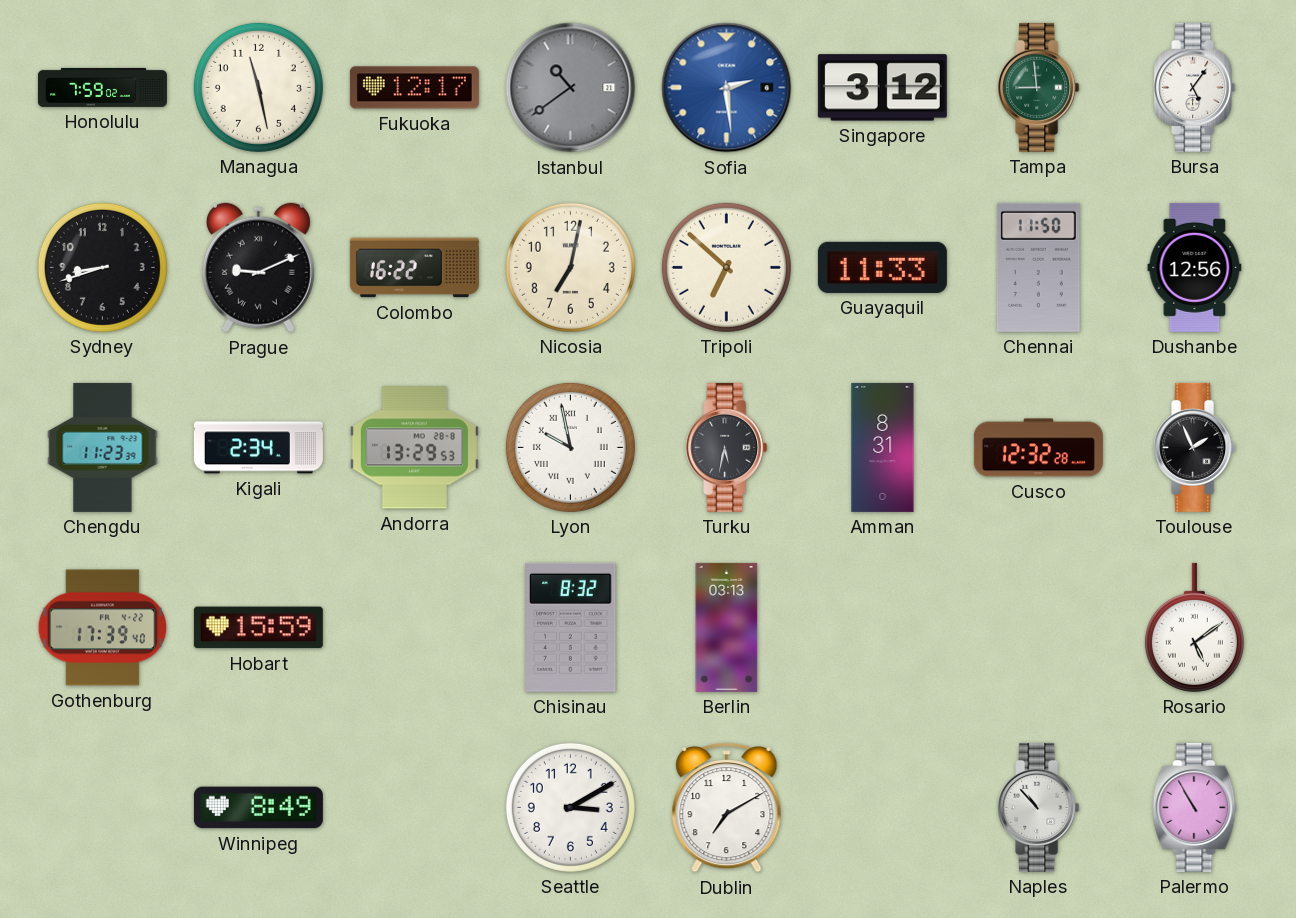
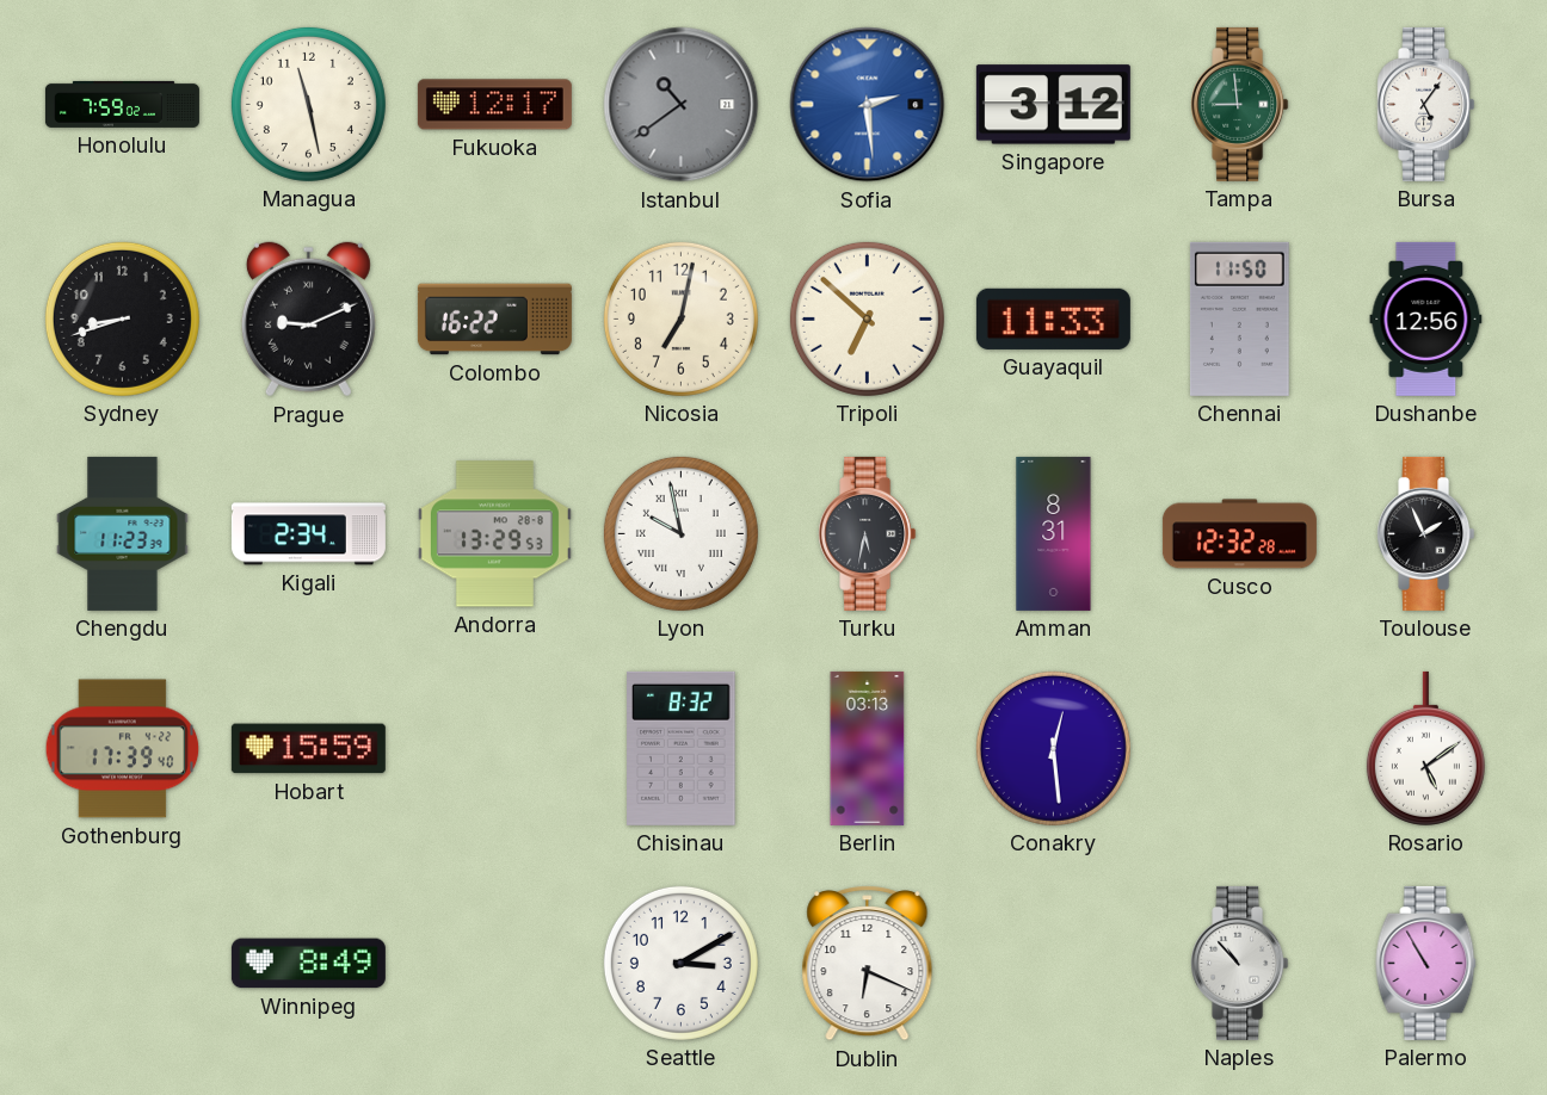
Conakry: none -> 12:29
Dublin: 7:10 -> 6:19
